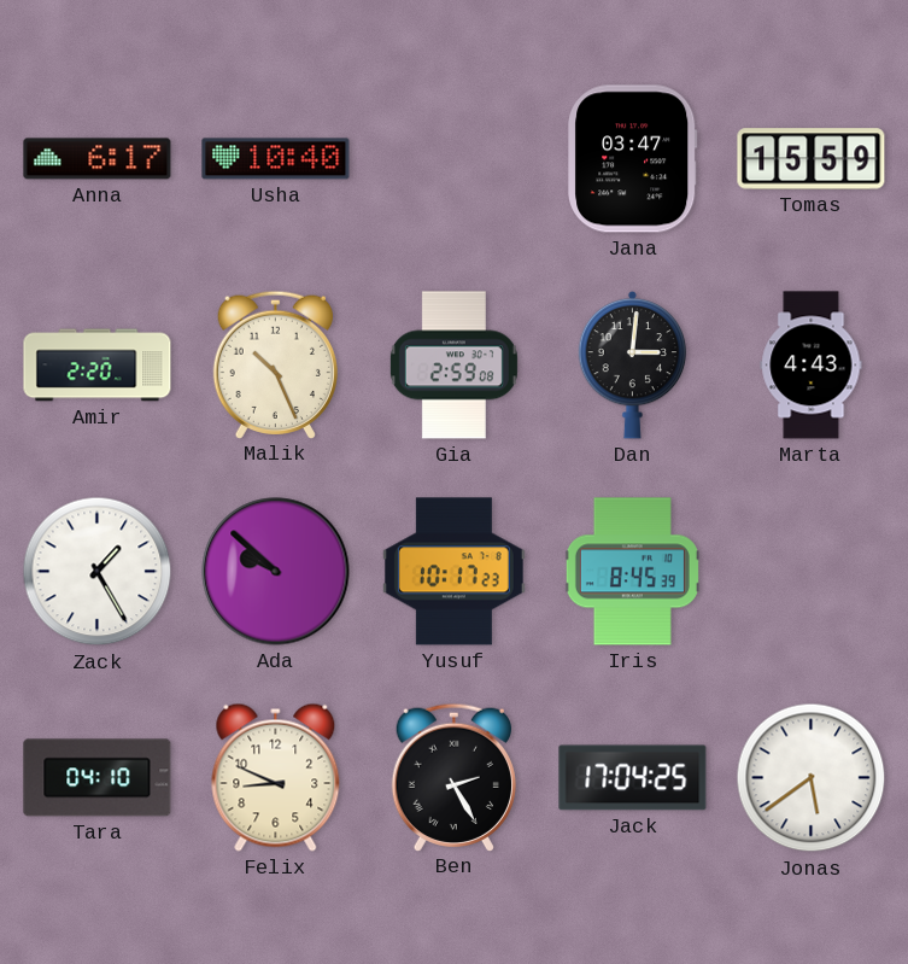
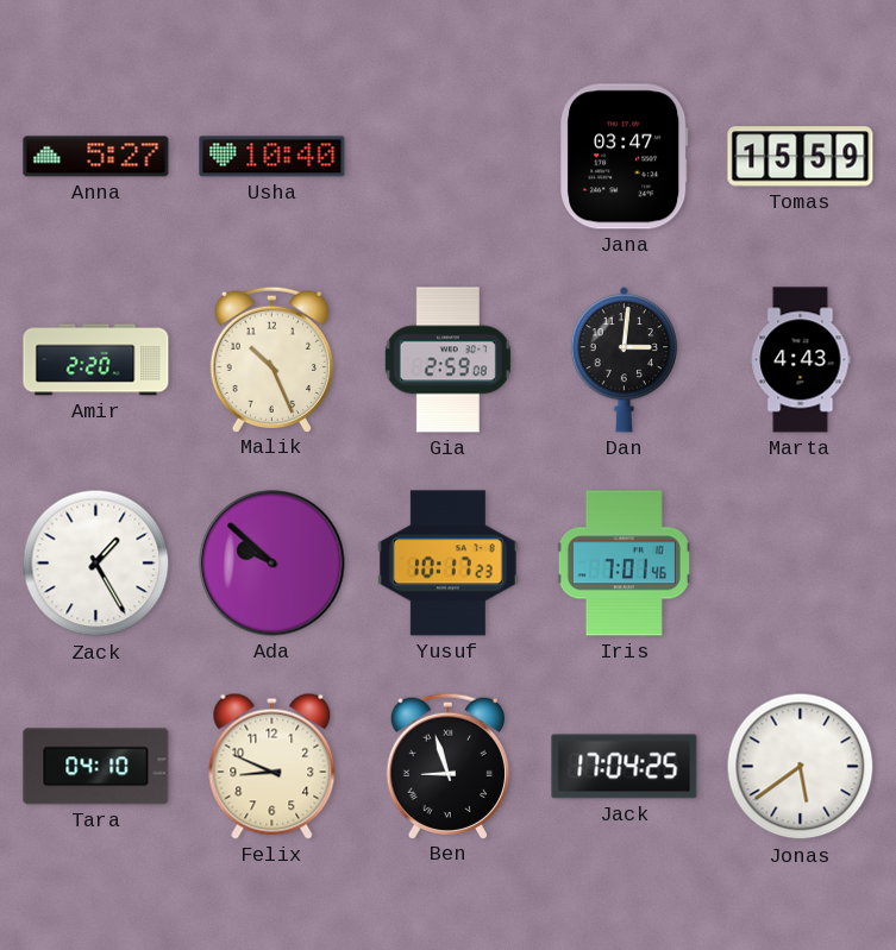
Anna: 6:17 -> 5:27
Iris: 8:45 -> 7:01
Ben: 2:25 -> 8:57
